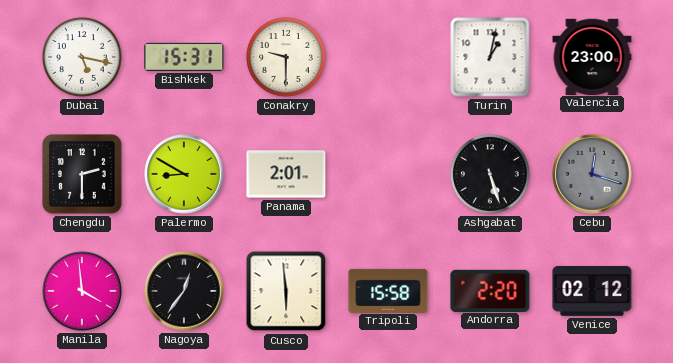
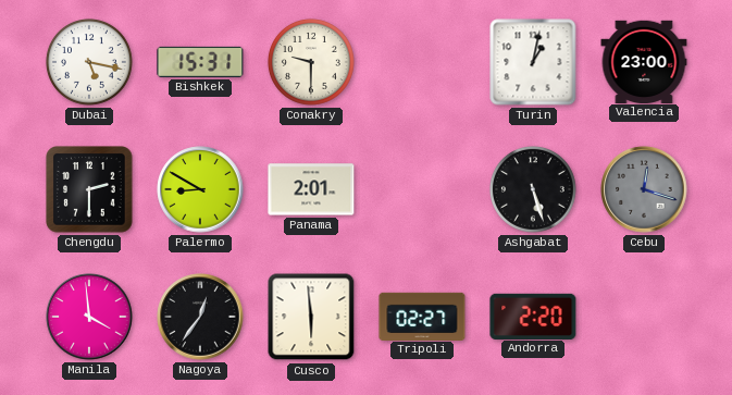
Tripoli: 15:58 -> 02:27
Venice: 02:12 -> none
